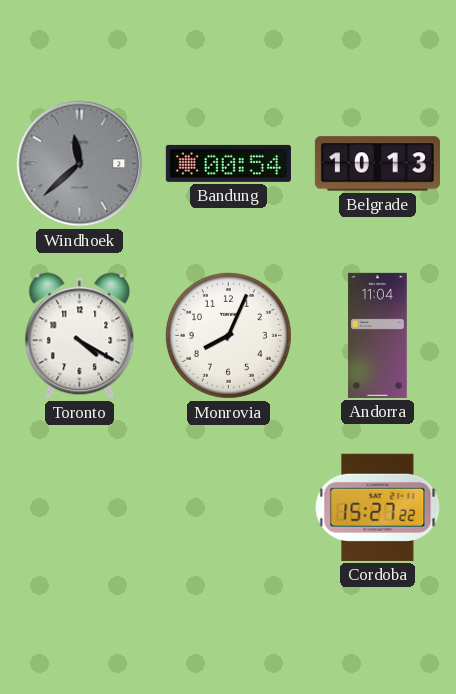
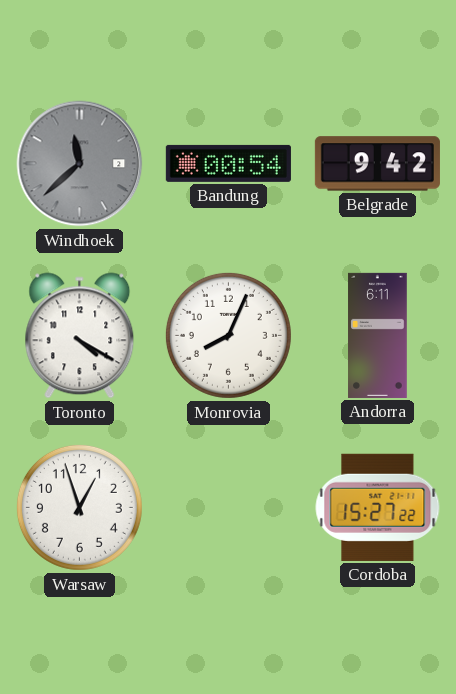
Belgrade: 10:13 -> 9:42
Andorra: 11:04 -> 6:11
Warsaw: none -> 12:57
